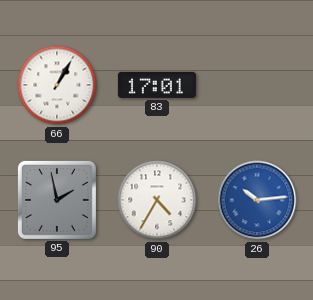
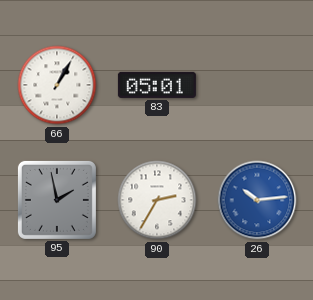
83: 17:01 -> 05:01
90: 4:35 -> 2:35
